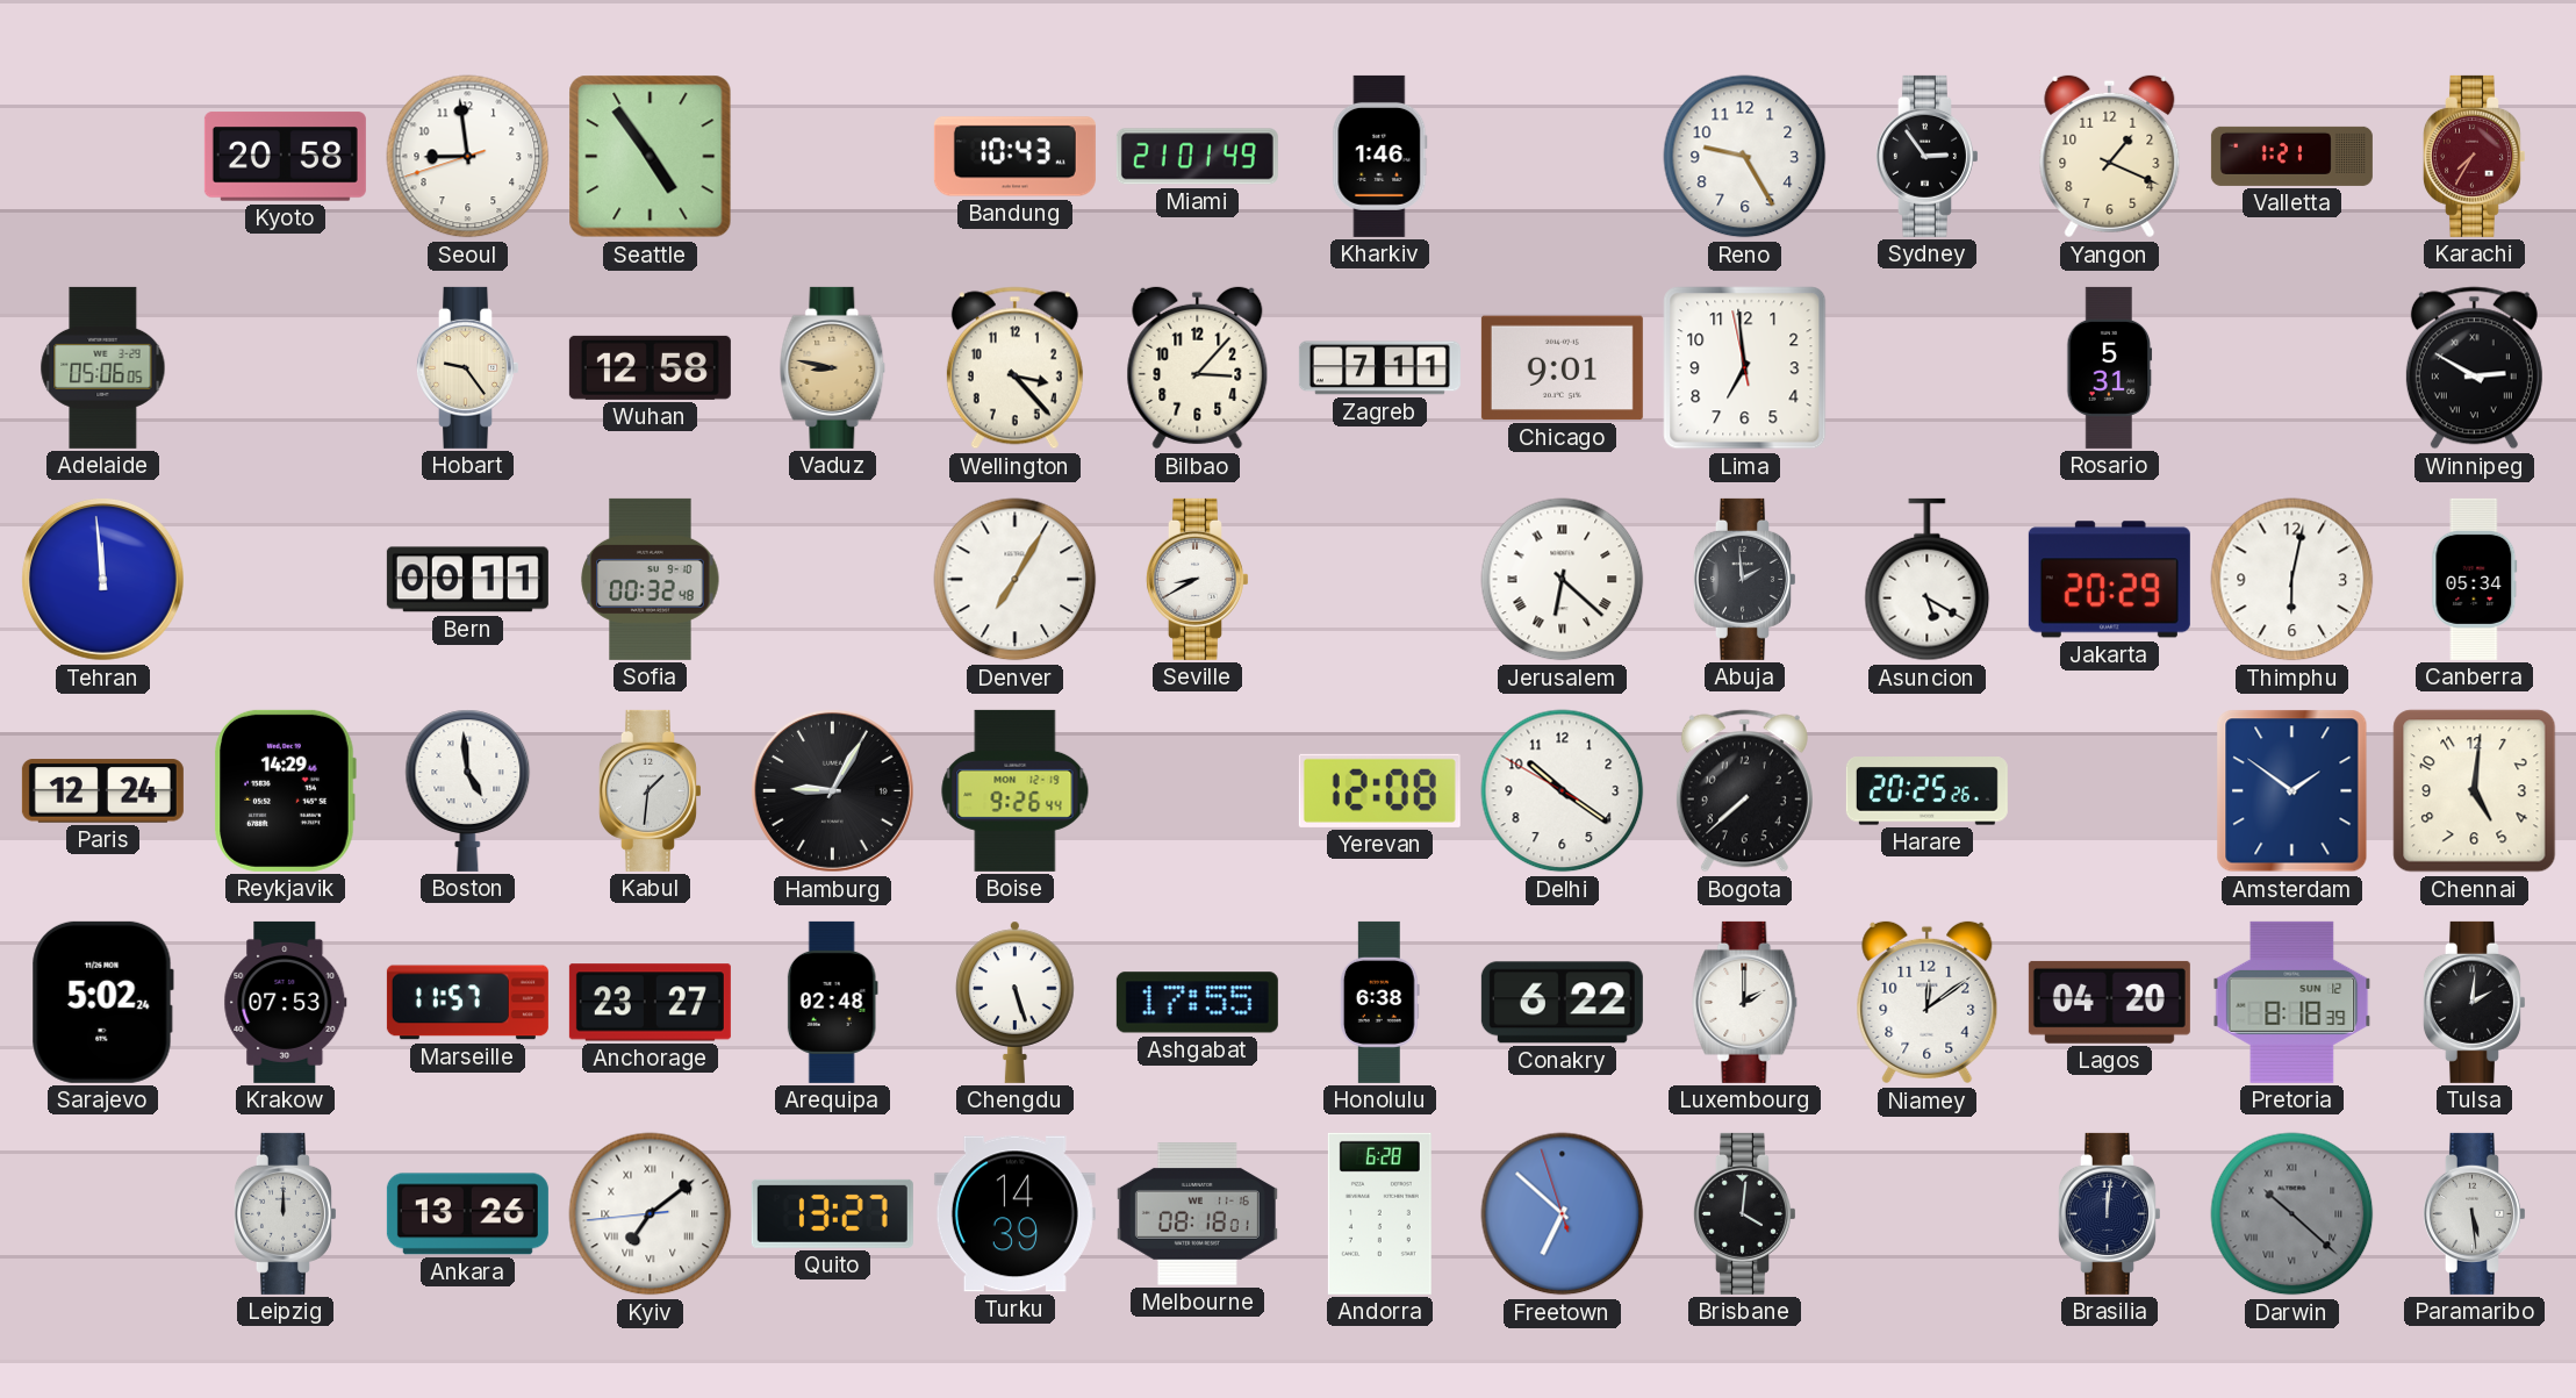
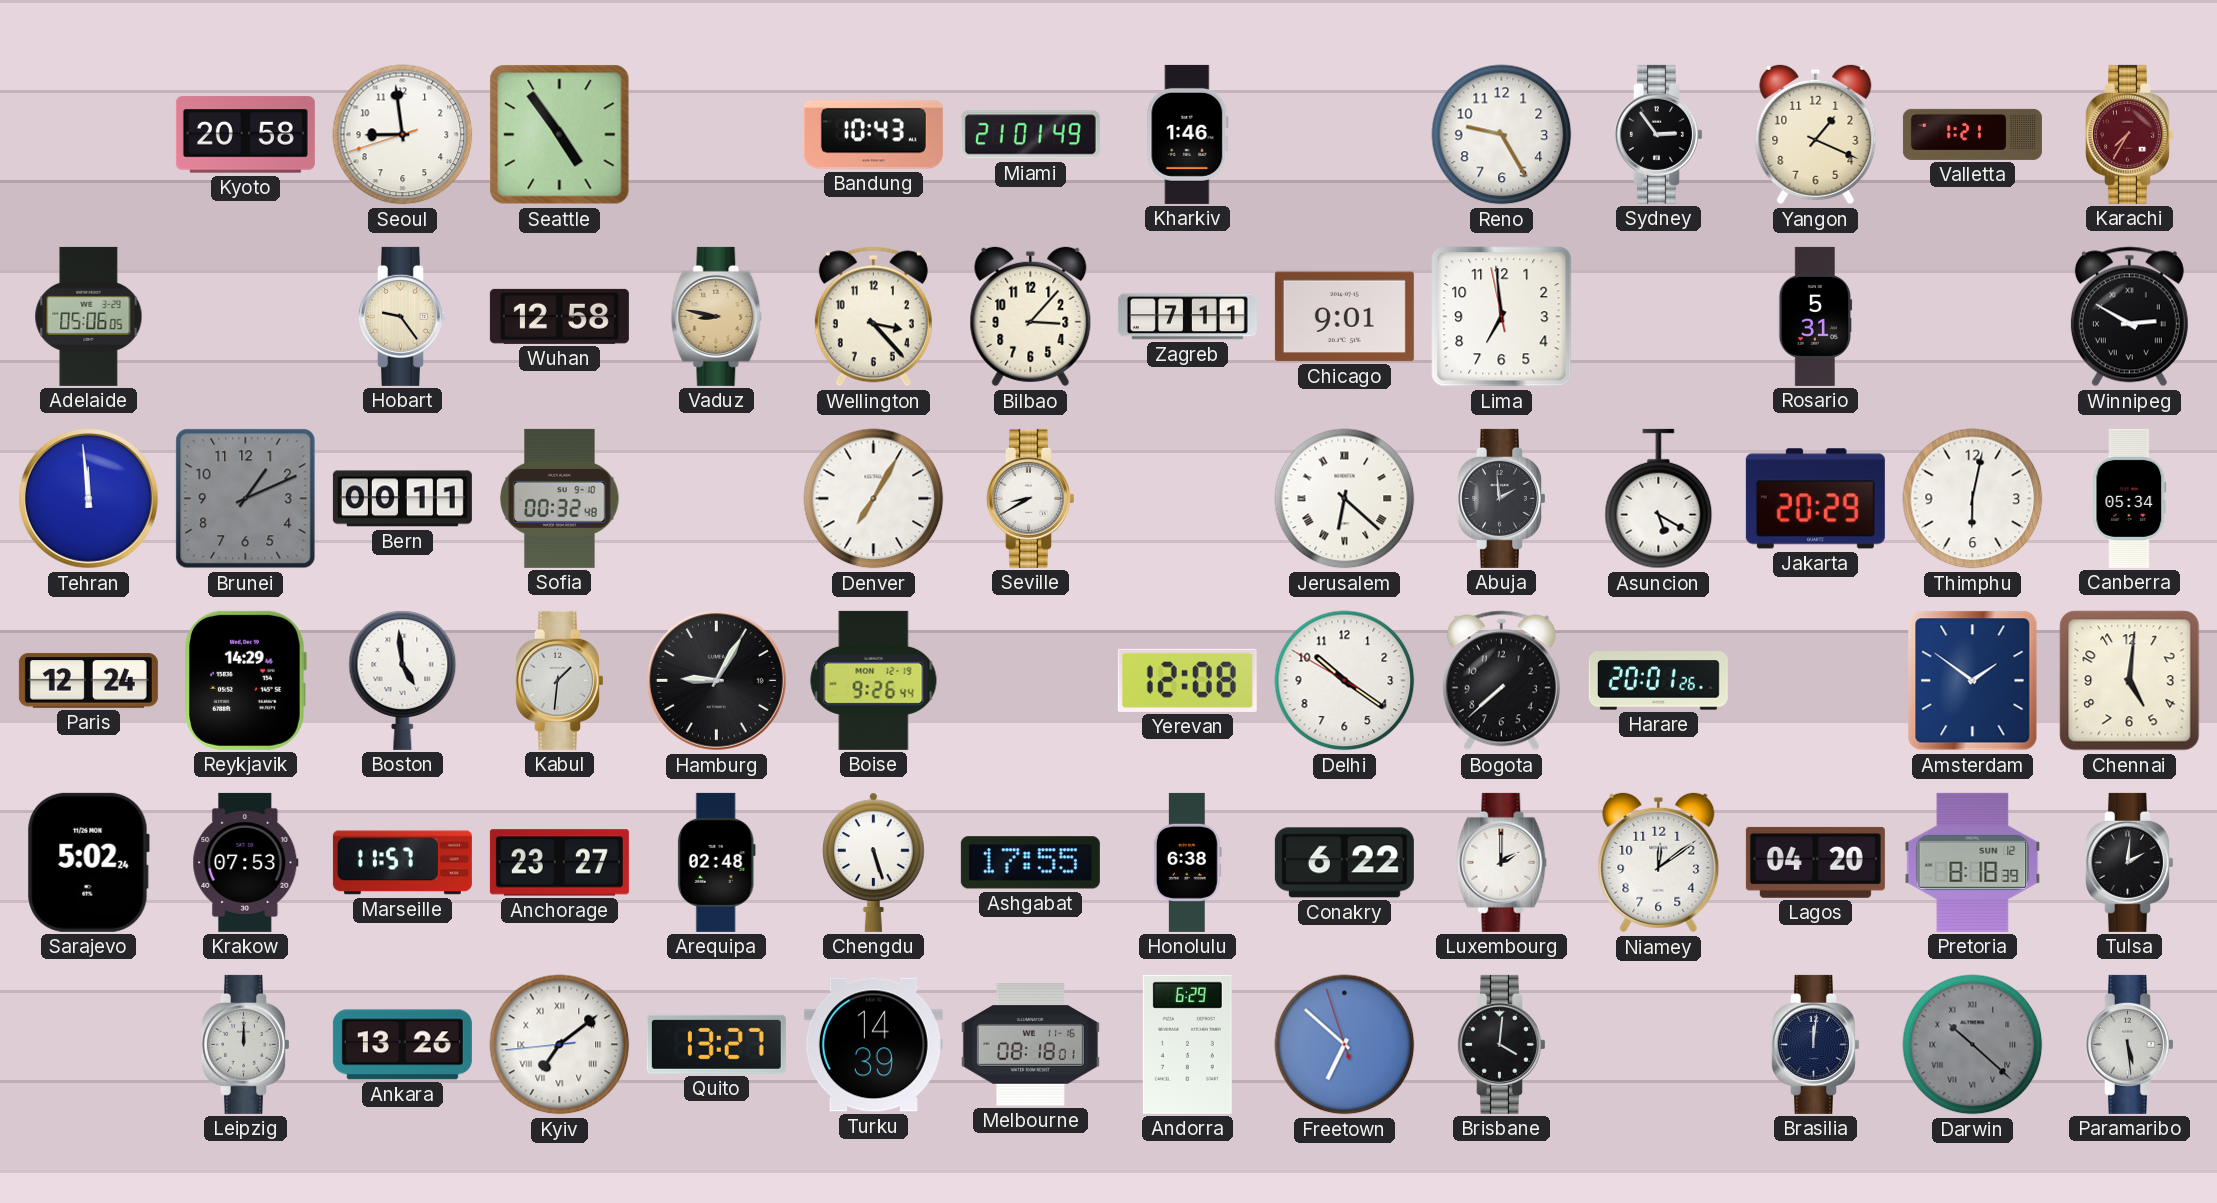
Brunei: none -> 1:11
Harare: 20:25 -> 20:01
Andorra: 6:28 -> 6:29
